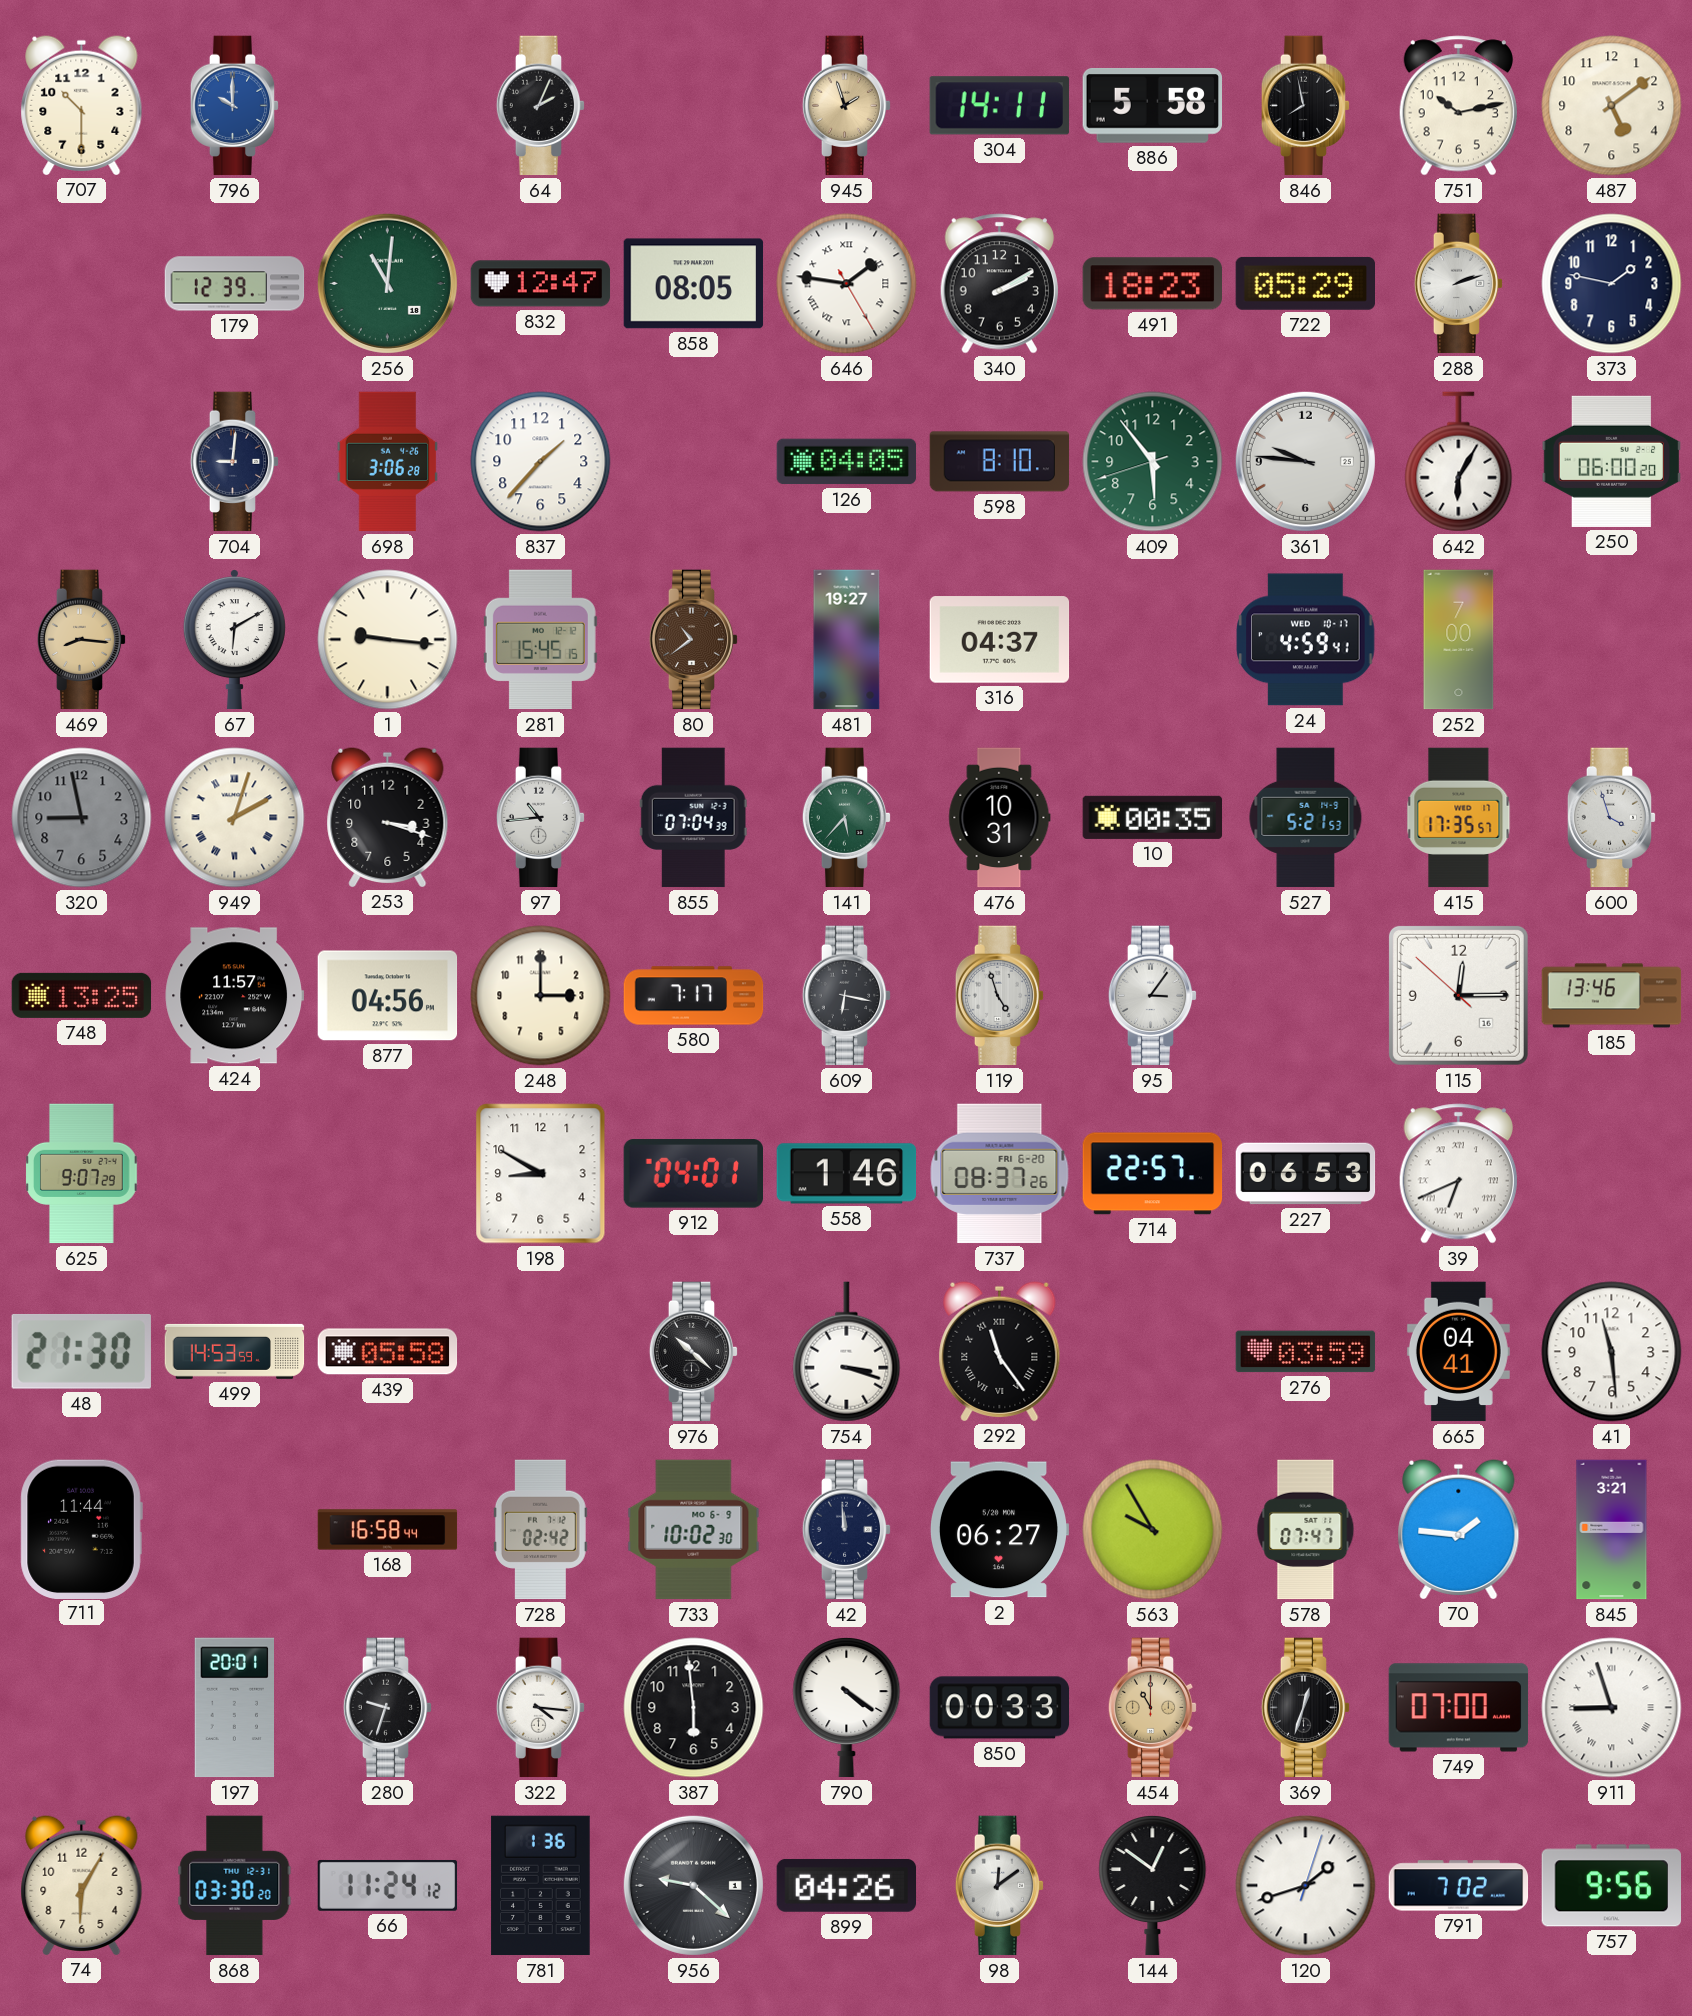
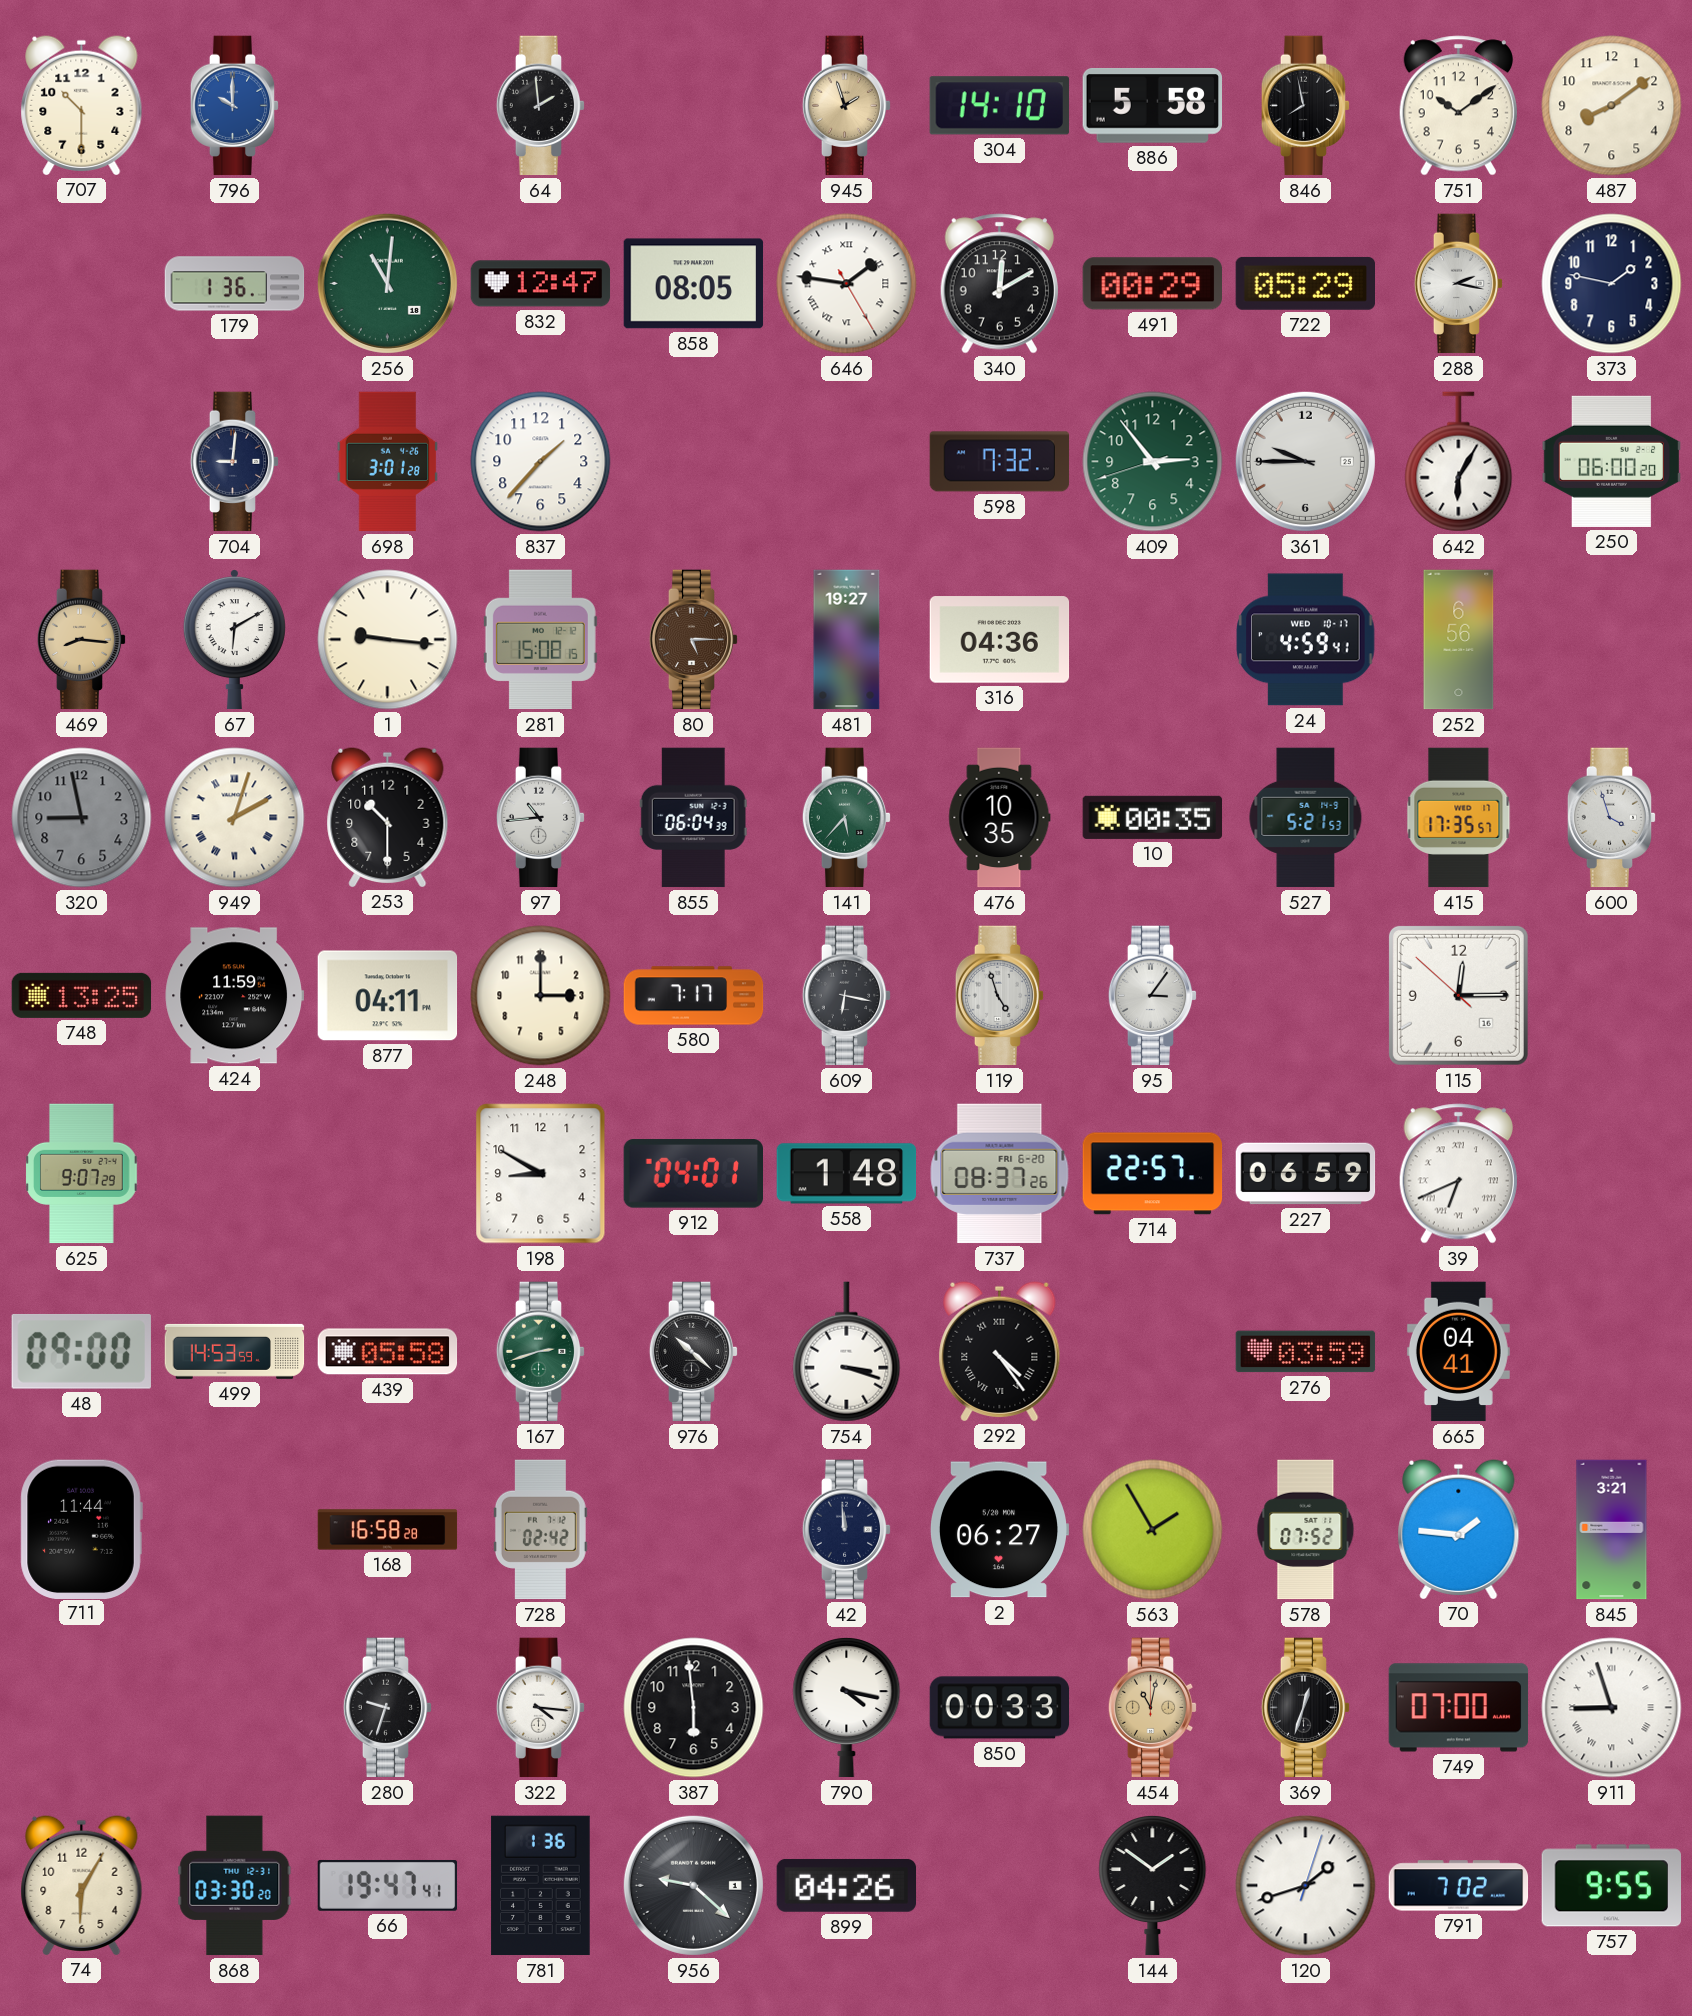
64: 2:04 -> 1:59
304: 14:11 -> 14:10
751: 10:13 -> 10:09
487: 5:09 -> 8:09
179: 12:39 -> 1:36
340: 2:10 -> 12:10
491: 18:23 -> 00:29
288: 2:12 -> 2:17
698: 3:06 -> 3:01
126: 04:05 -> none
598: 8:10 -> 7:32
409: 5:53 -> 2:53
361: 9:46 -> 9:45
281: 15:45 -> 15:08
80: 10:39 -> 5:15
316: 04:37 -> 04:36
252: 7:00 -> 6:56
253: 3:18 -> 10:30
855: 07:04 -> 06:04
476: 10:31 -> 10:35
424: 11:57 -> 11:59
877: 04:56 -> 04:11
185: 13:46 -> none
558: 1:46 -> 1:48
227: 06:53 -> 06:59
48: 21:30 -> 09:00
167: none -> 2:42
292: 11:24 -> 4:24
41: 11:29 -> none
168: 16:58:44 -> 16:58:28
733: 10:02 -> none
563: 9:55 -> 1:55
578: 07:47 -> 07:52
197: 20:01 -> none
790: 4:21 -> 4:17
454: 11:00 -> 11:02
66: 11:24 -> 19:47
98: 12:09 -> none
144: 12:51 -> 1:51
757: 9:56 -> 9:55
